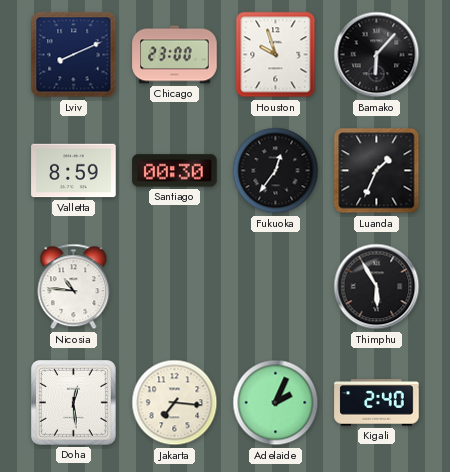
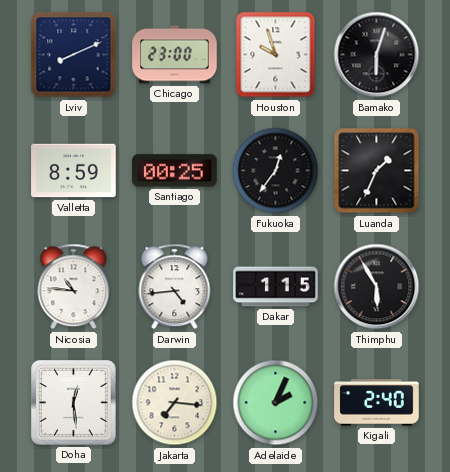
Bamako: 6:07 -> 6:03
Santiago: 00:30 -> 00:25
Darwin: none -> 4:44
Dakar: none -> 1:15
